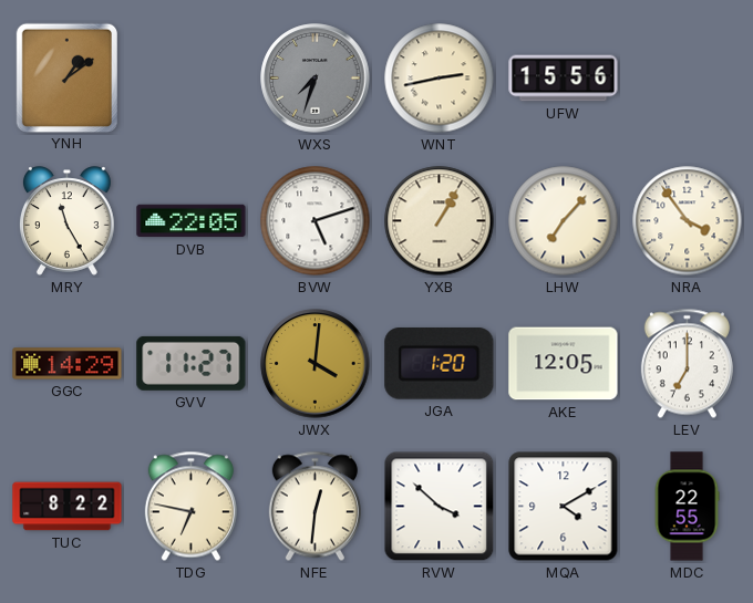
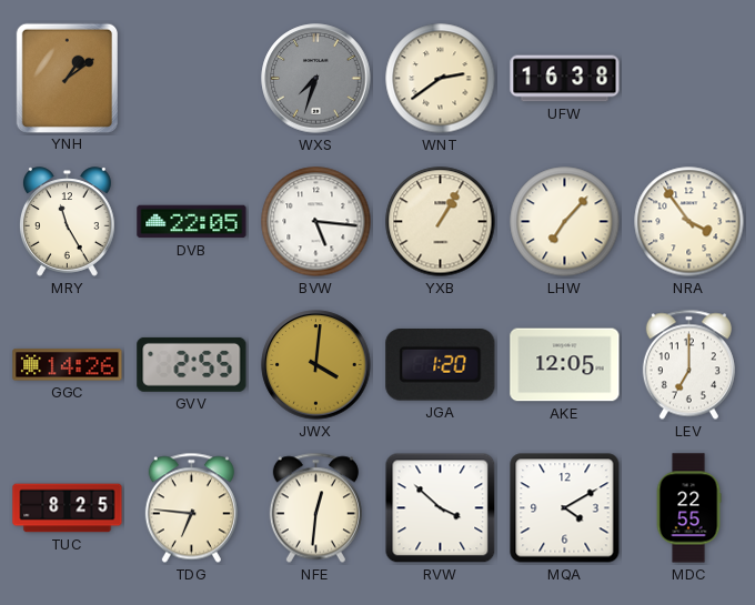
WNT: 2:43 -> 2:39
UFW: 15:56 -> 16:38
BVW: 5:12 -> 5:16
GGC: 14:29 -> 14:26
GVV: 11:27 -> 2:55
TUC: 8:22 -> 8:25
TDG: 6:47 -> 6:46
